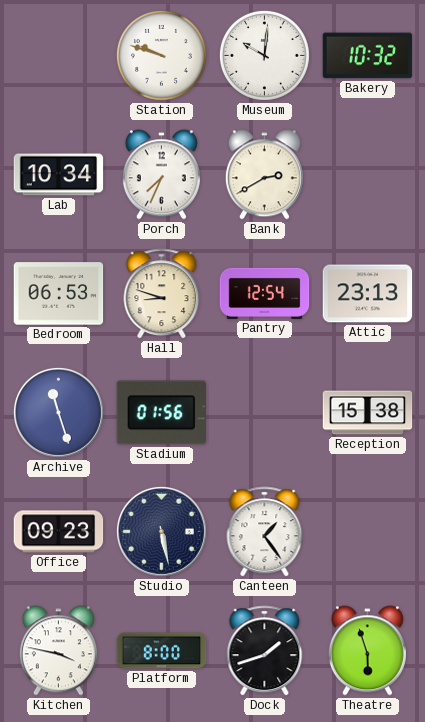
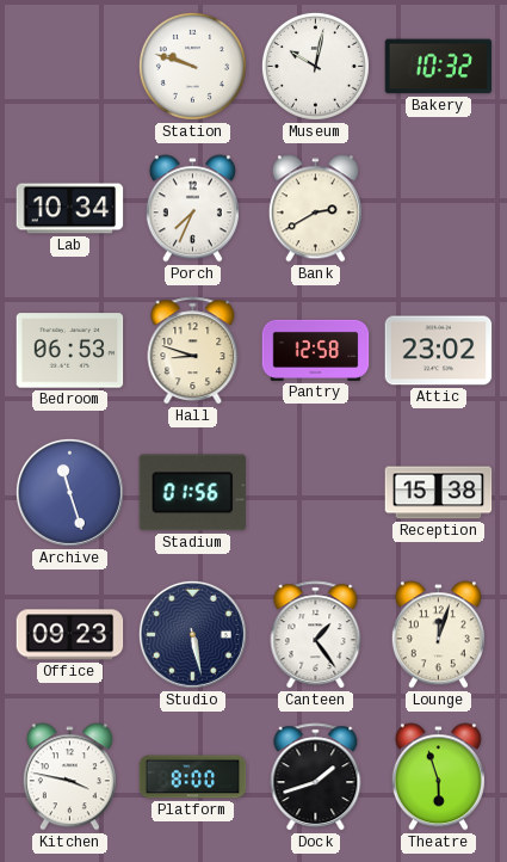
Museum: 10:01 -> 10:02
Pantry: 12:54 -> 12:58
Attic: 23:13 -> 23:02
Lounge: none -> 12:03
